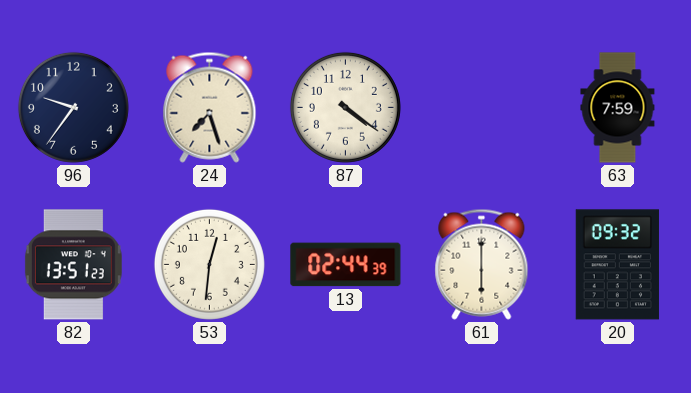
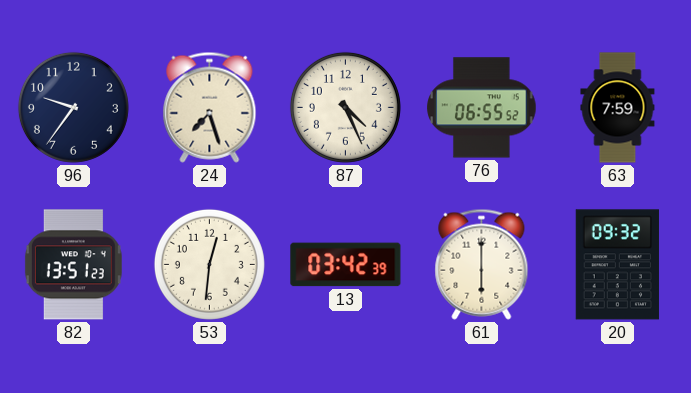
87: 4:21 -> 4:26
76: none -> 06:55
13: 02:44 -> 03:42
